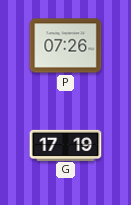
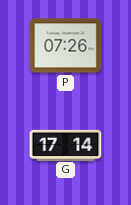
G: 17:19 -> 17:14
